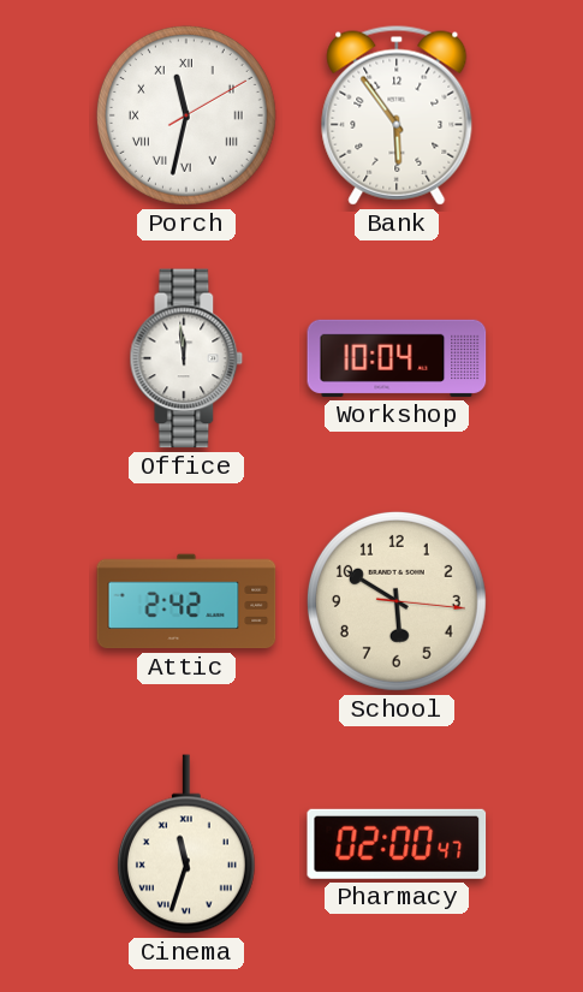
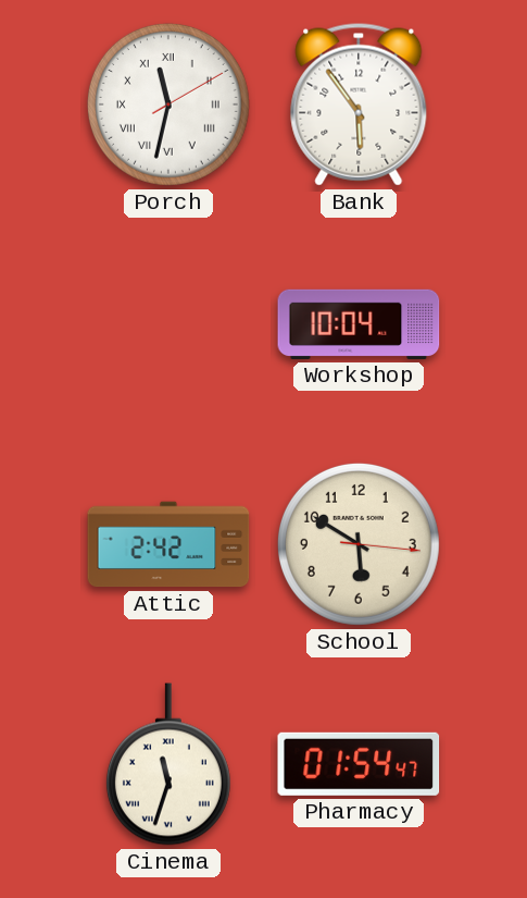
Office: 11:59 -> none
Pharmacy: 02:00 -> 01:54
